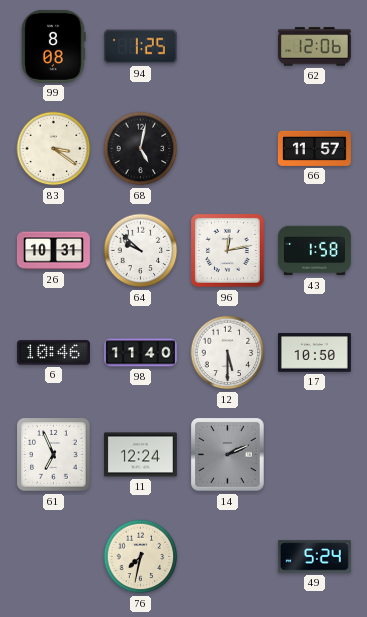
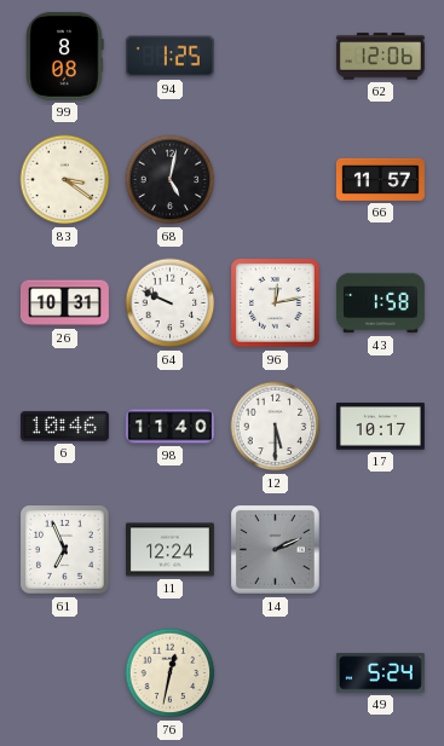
64: 9:52 -> 9:49
17: 10:50 -> 10:17
76: 7:32 -> 12:32
